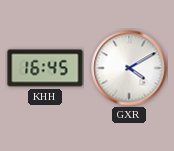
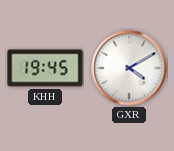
KHH: 16:45 -> 19:45
